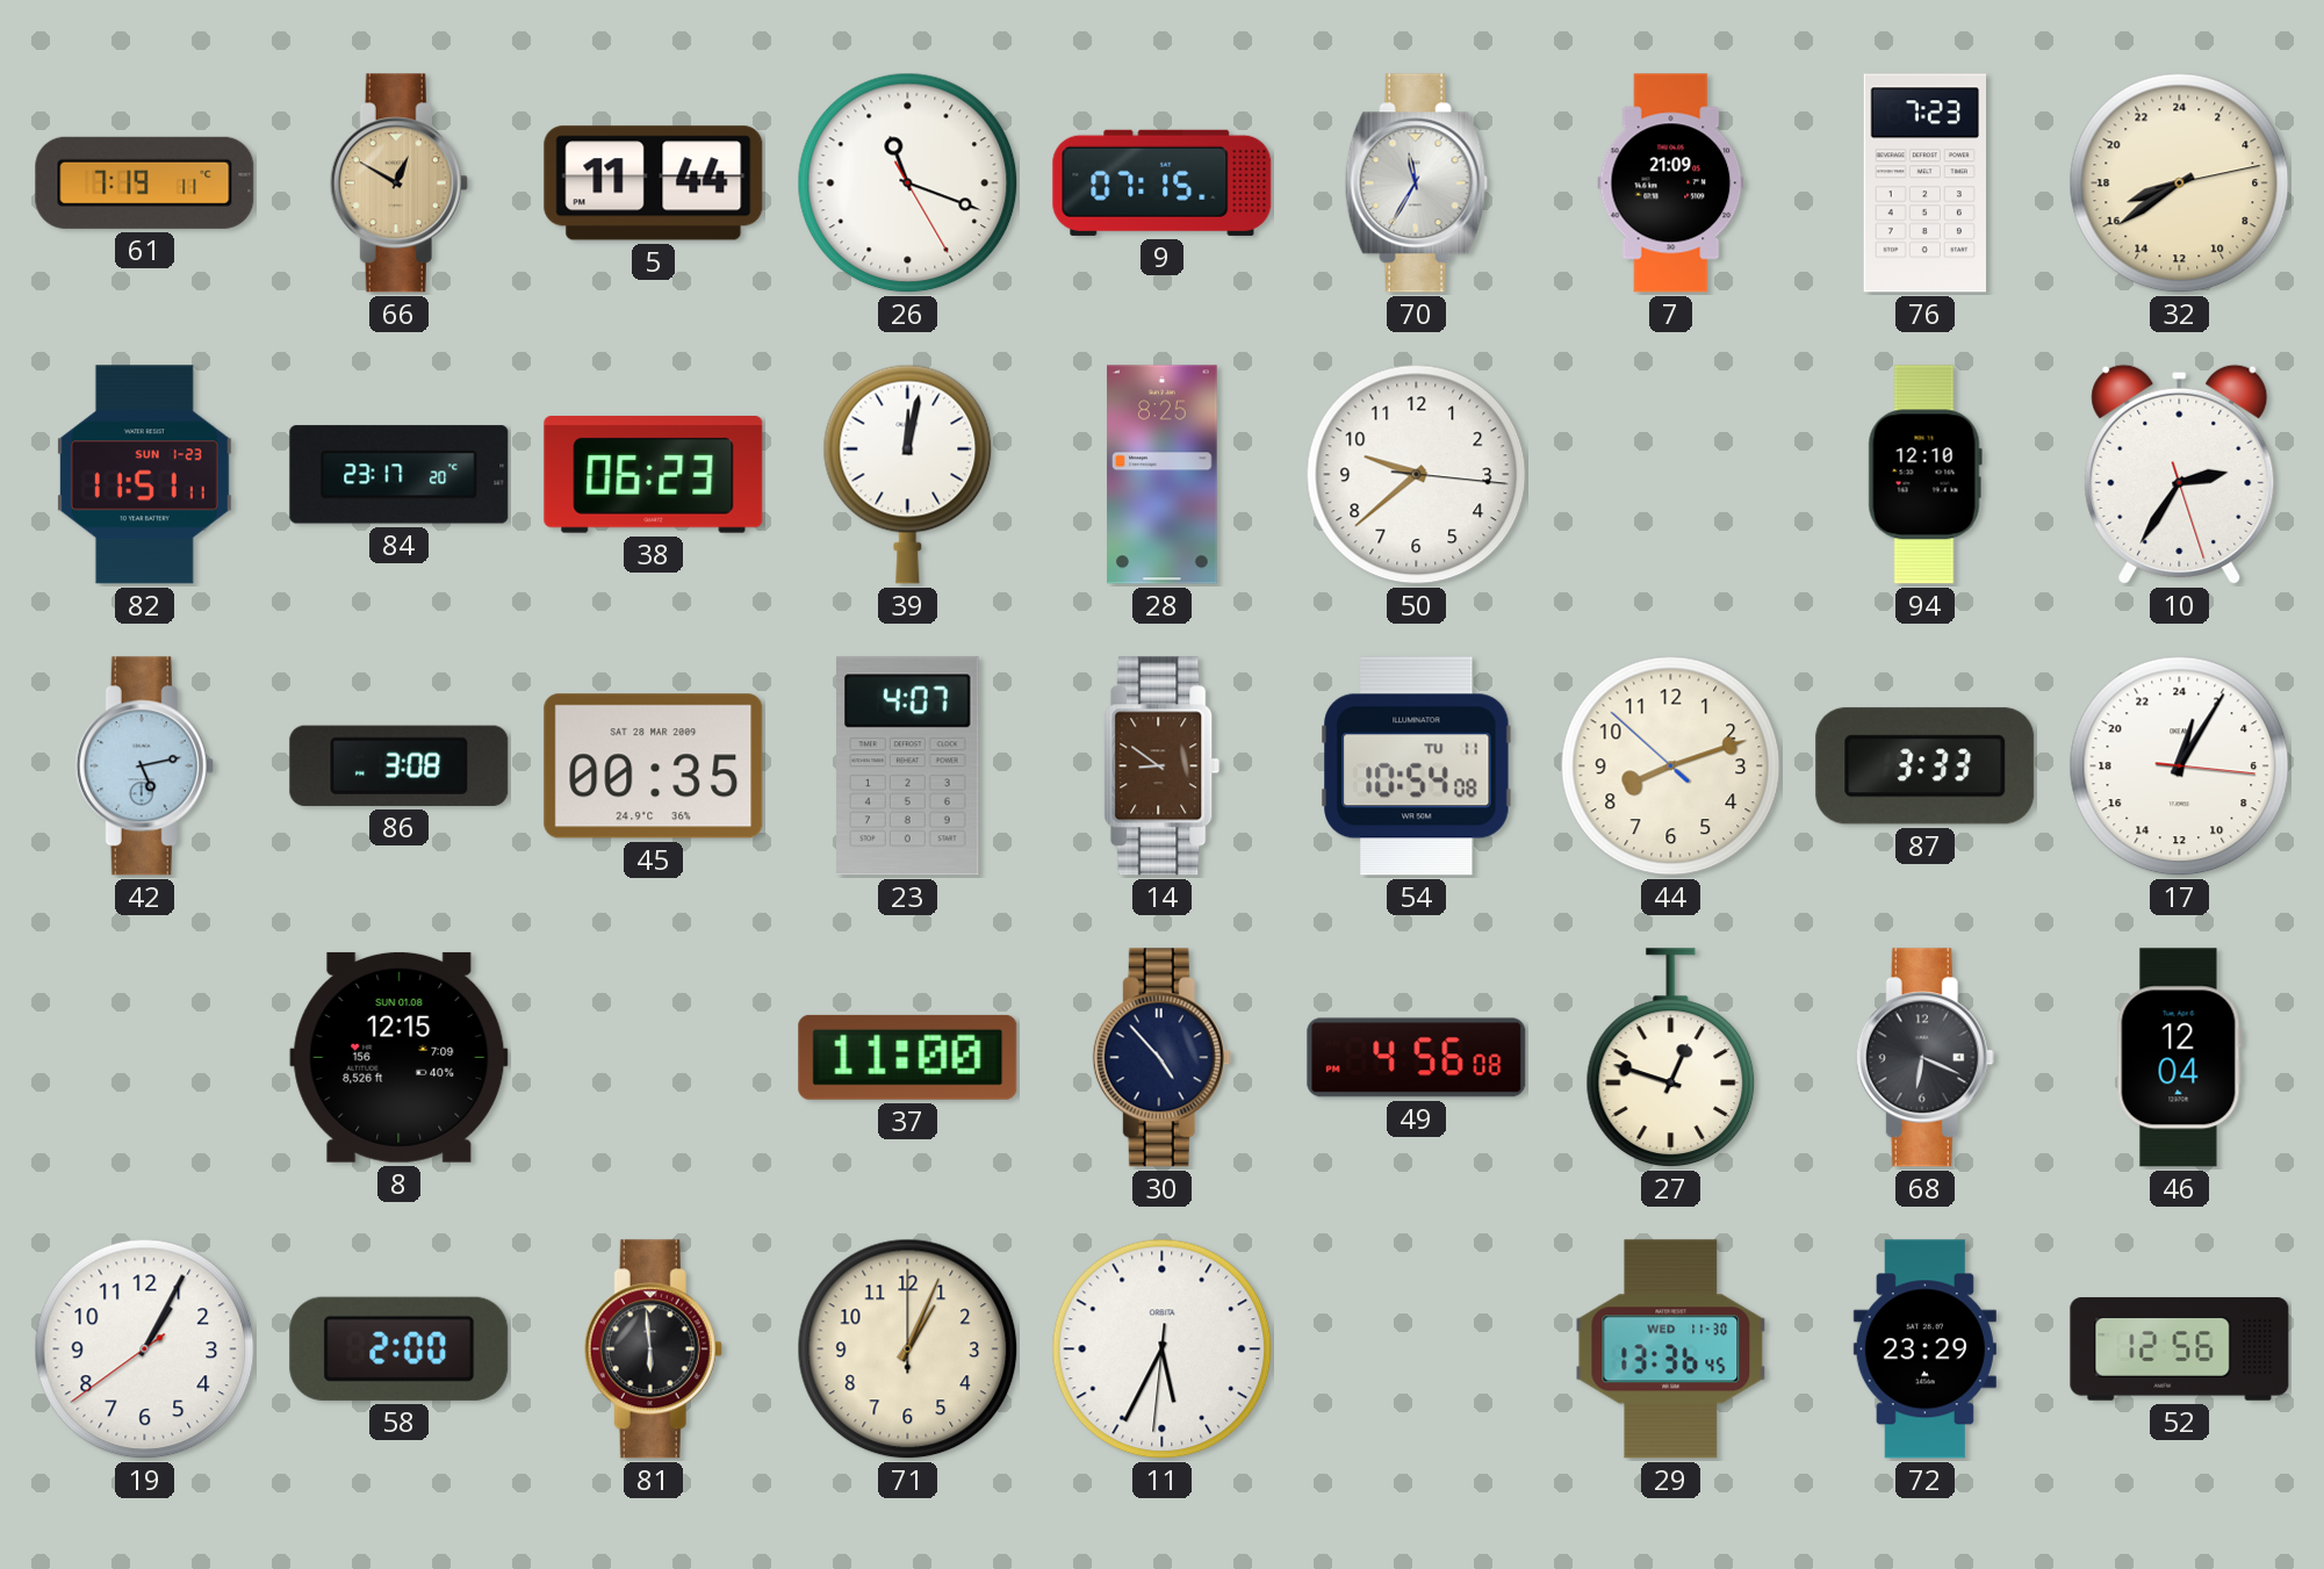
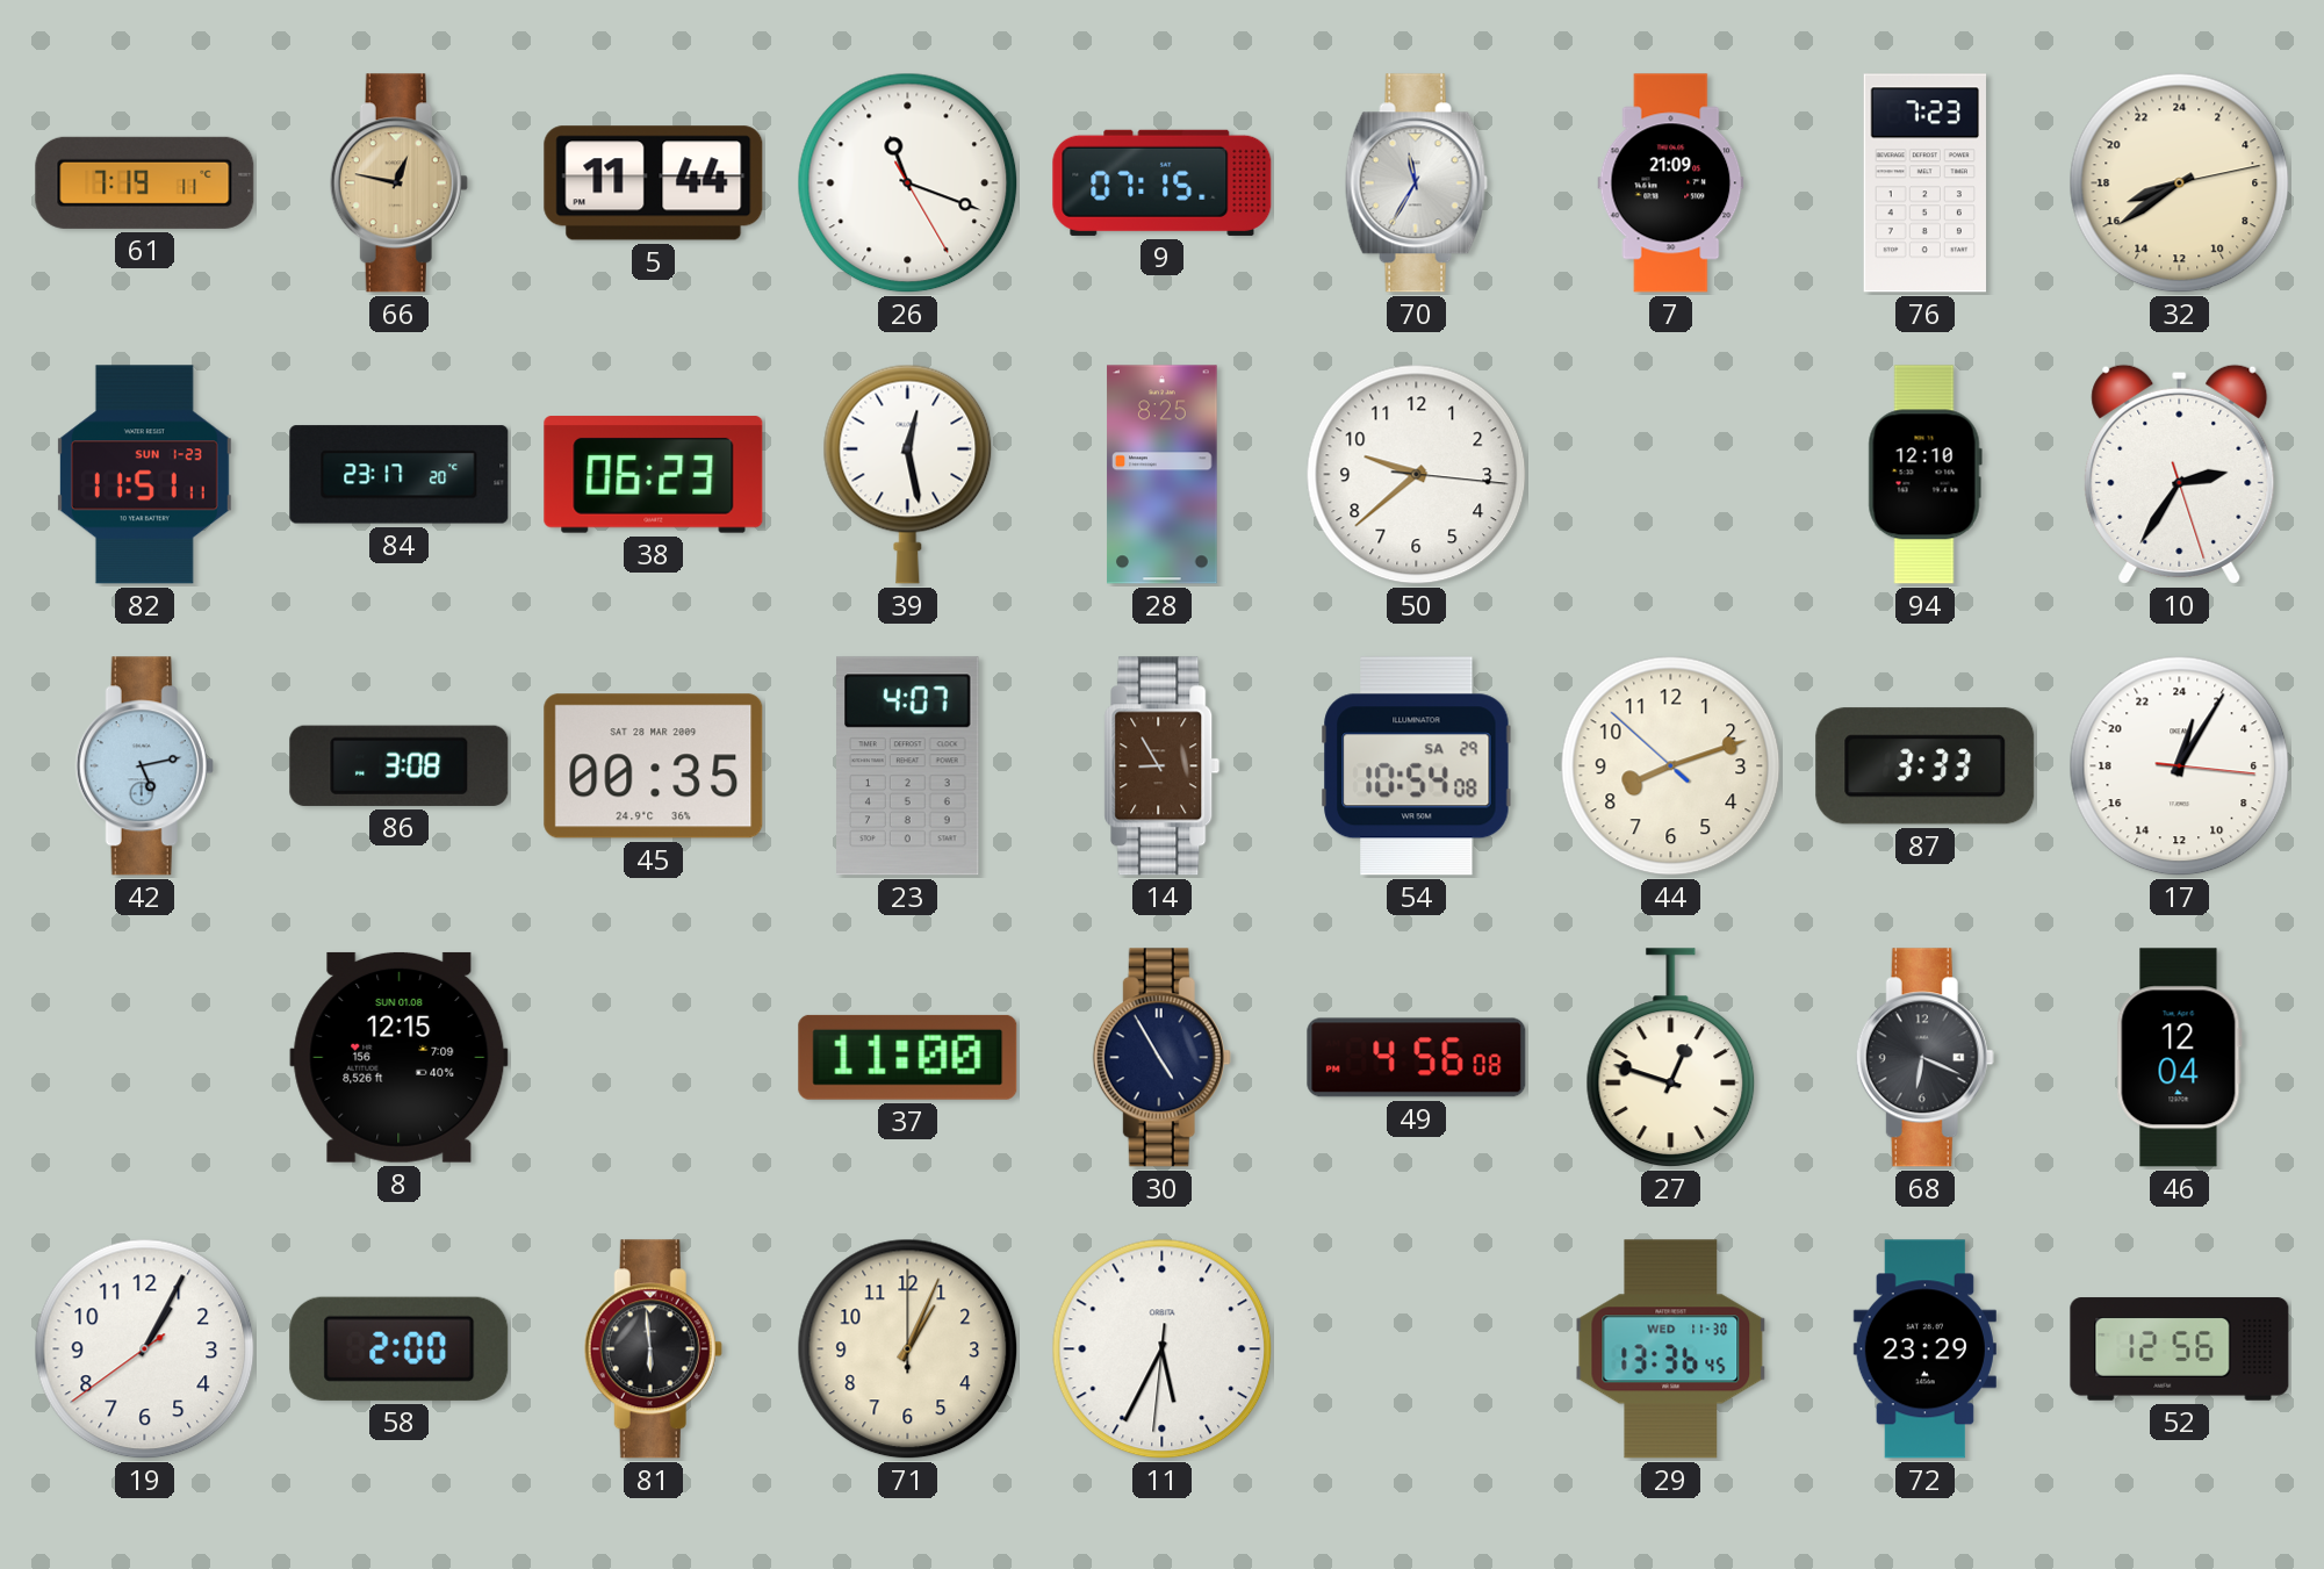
66: 12:50 -> 12:47
39: 12:02 -> 12:28
14: 8:51 -> 8:55
54 date: TU 11 -> SA 29
30: 4:53 -> 4:55
